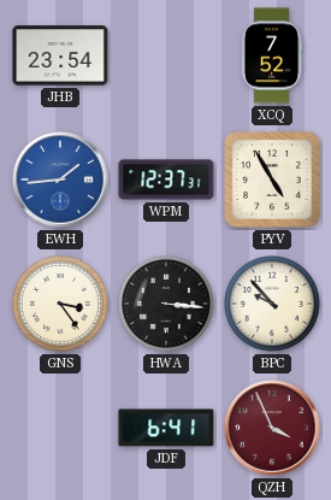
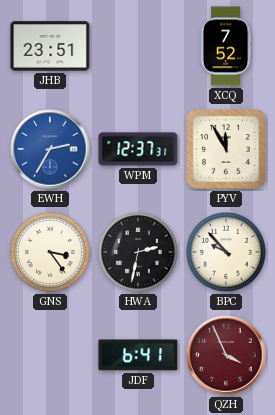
JHB: 23:54 -> 23:51
EWH: 1:44 -> 2:35
PYV: 4:55 -> 11:55
HWA: 3:16 -> 2:32
